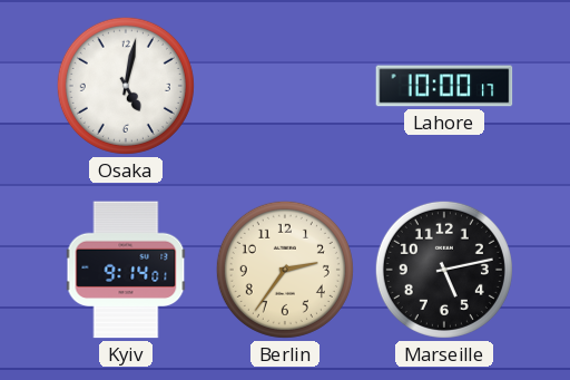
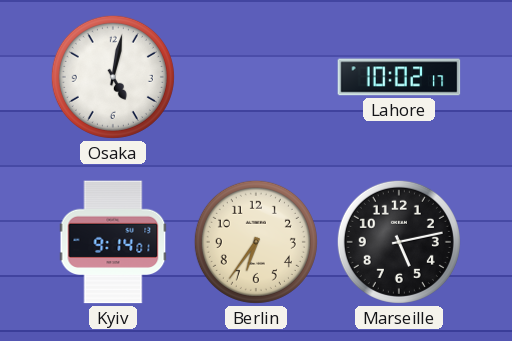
Lahore: 10:00 -> 10:02
Berlin: 2:36 -> 6:36
